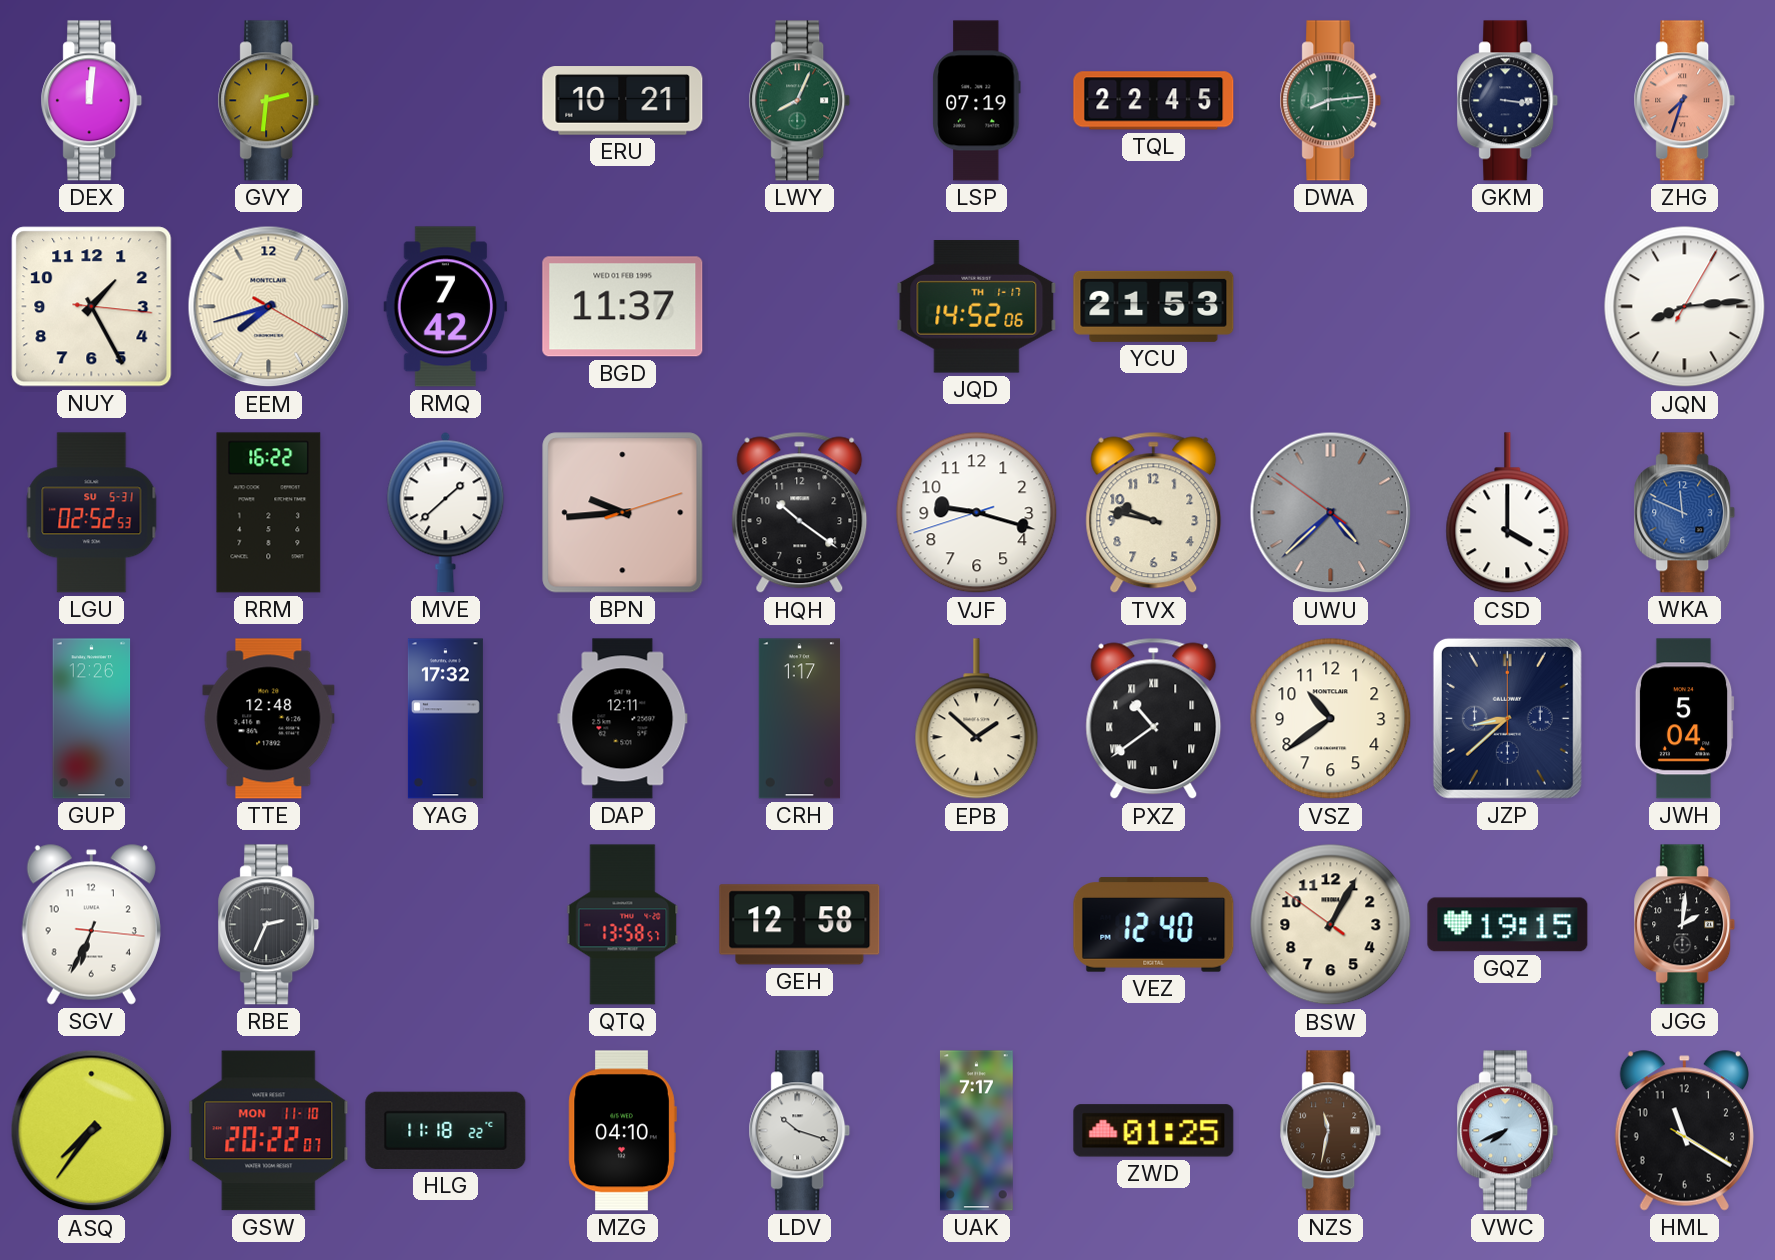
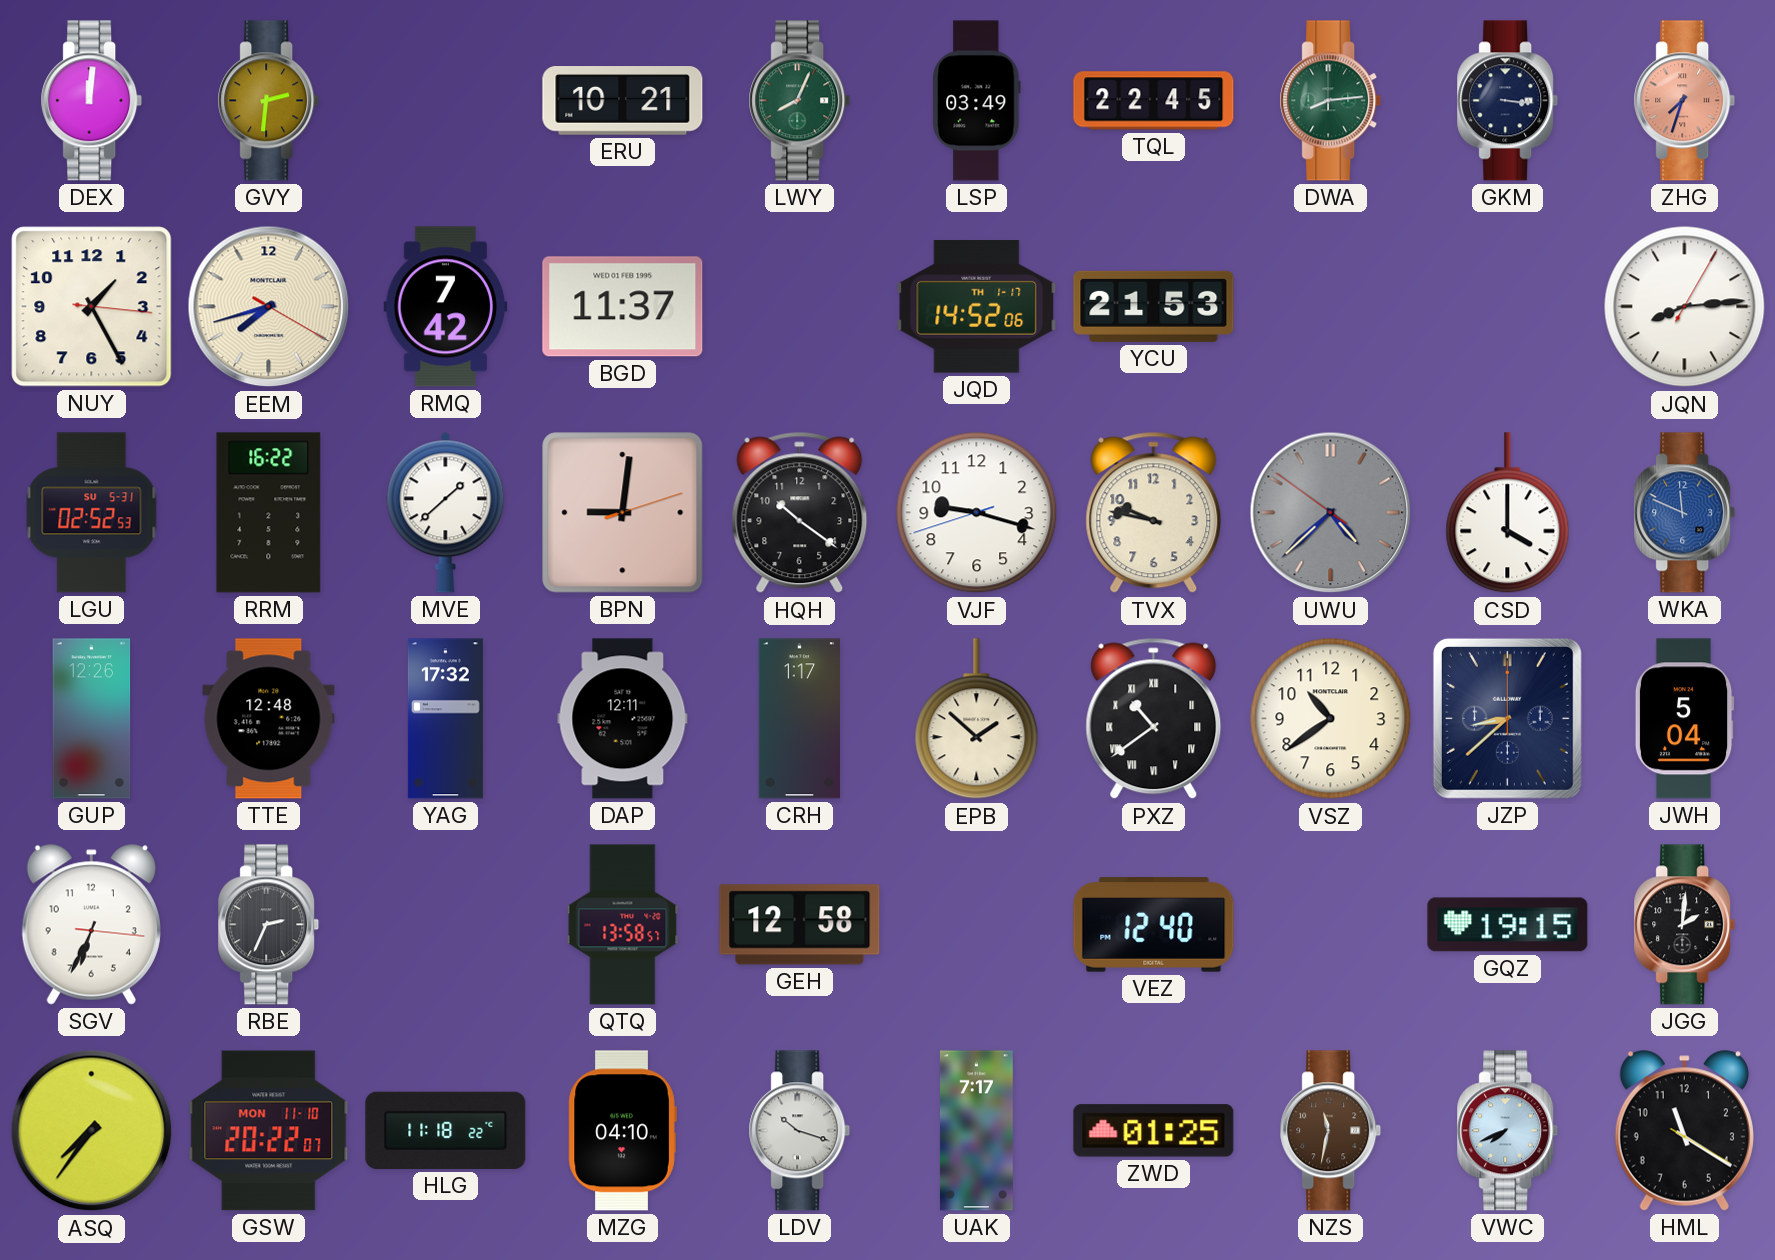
LSP: 07:19 -> 03:49
BPN: 9:44 -> 9:01
BSW: 1:04 -> none
